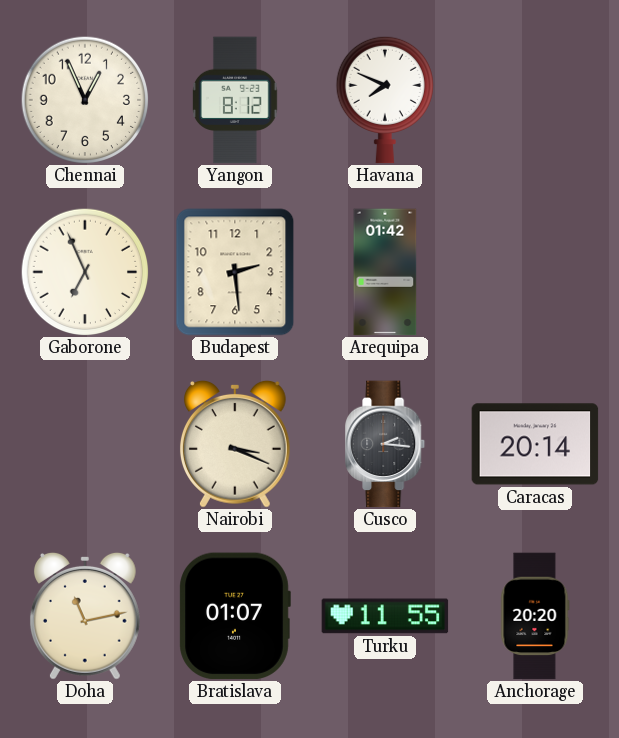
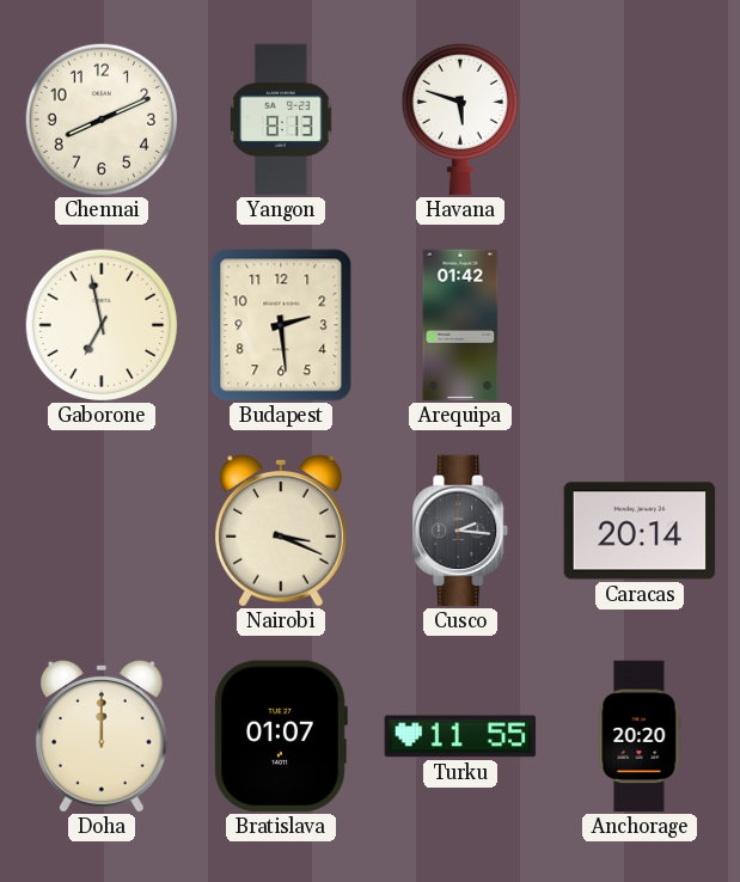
Chennai: 12:56 -> 8:11
Yangon: 8:12 -> 8:13
Havana: 7:49 -> 5:48
Gaborone: 6:56 -> 6:58
Doha: 11:13 -> 12:00
